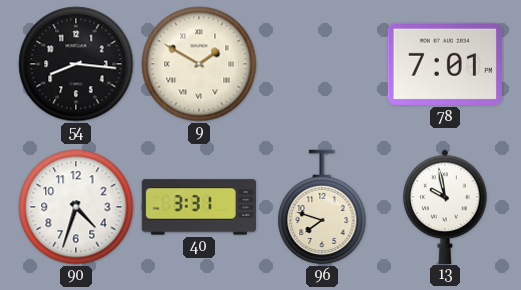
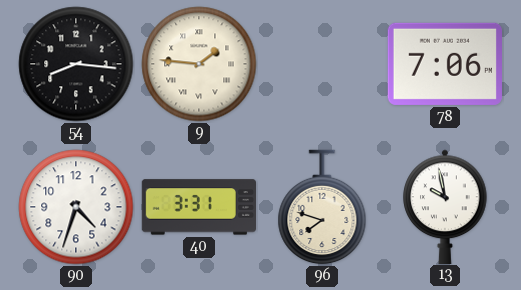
9: 1:50 -> 1:46
78: 7:01 -> 7:06
